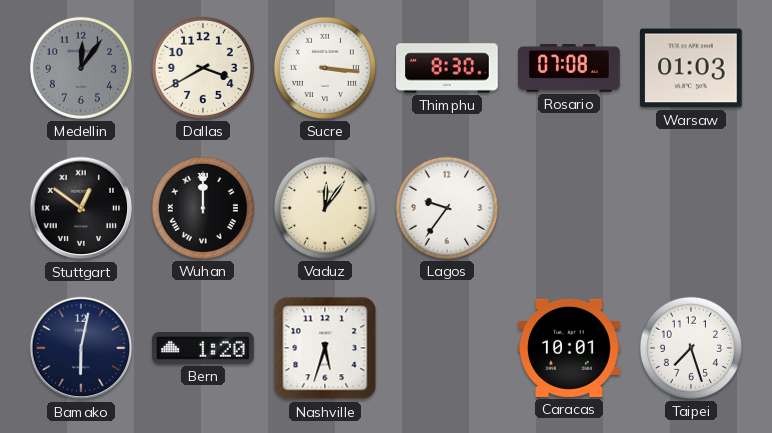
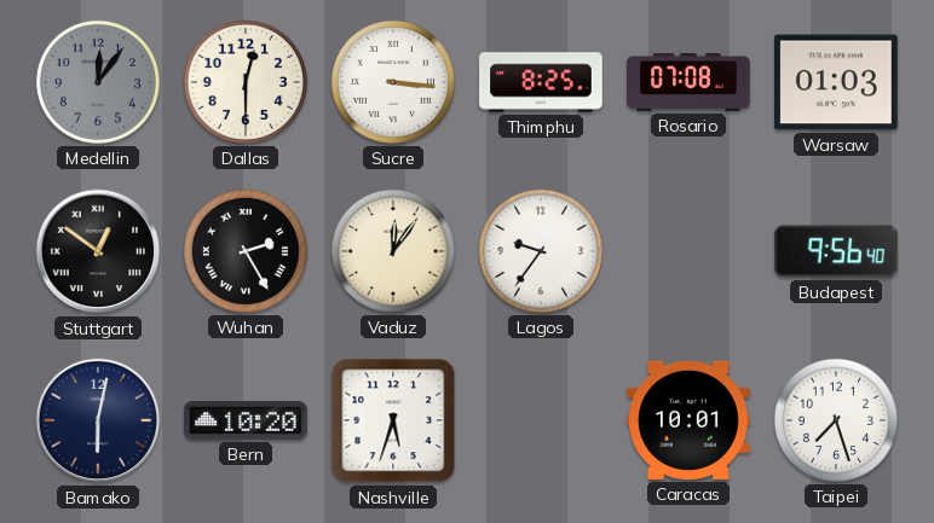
Dallas: 3:40 -> 12:30
Thimphu: 8:30 -> 8:25
Wuhan: 12:00 -> 2:25
Budapest: none -> 9:56
Bern: 1:20 -> 10:20
